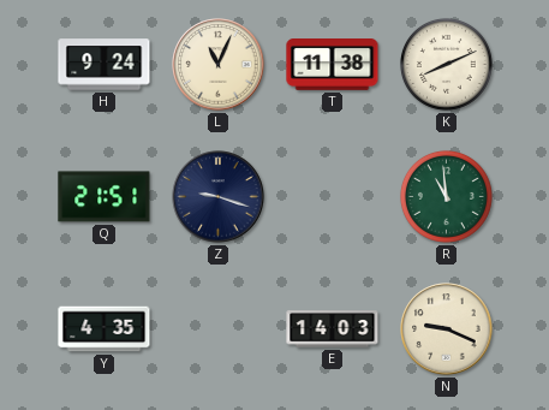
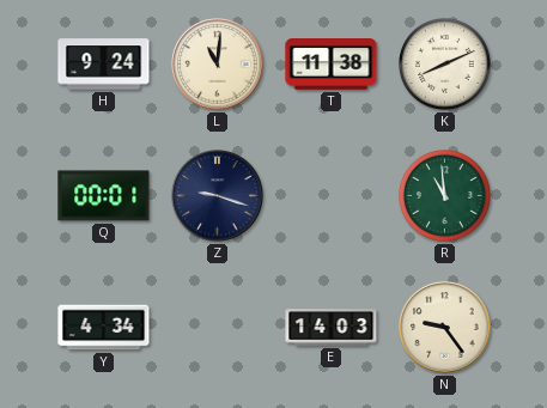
L: 11:04 -> 11:01
Q: 21:51 -> 00:01
Y: 4:35 -> 4:34
N: 9:19 -> 9:24
